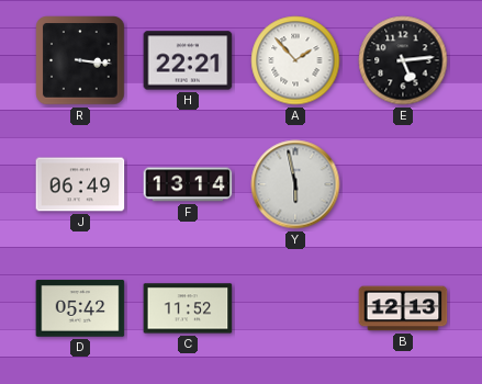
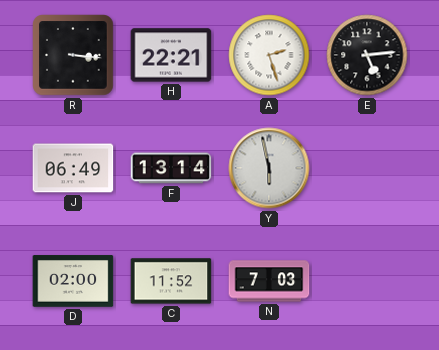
A: 1:53 -> 2:27
D: 05:42 -> 02:00
N: none -> 7:03
B: 12:13 -> none
